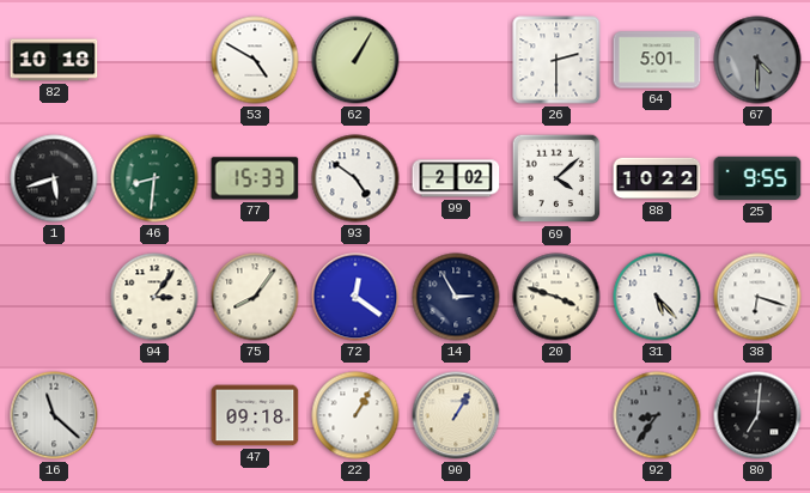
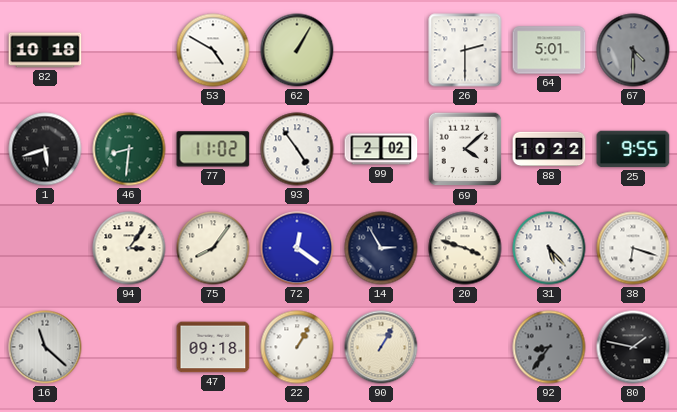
77: 15:33 -> 11:02
93: 4:51 -> 4:54
80: 7:01 -> 1:47
